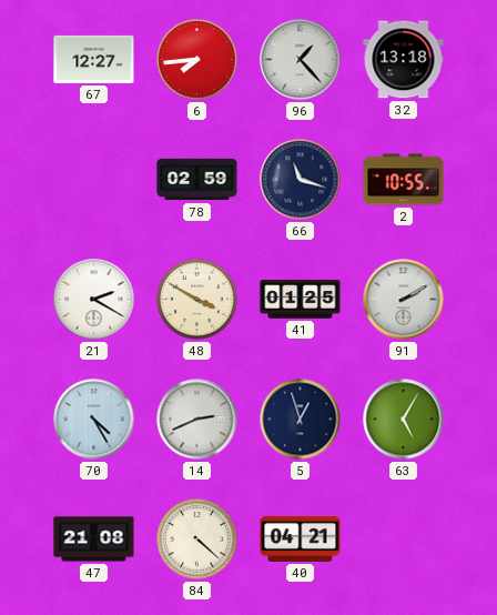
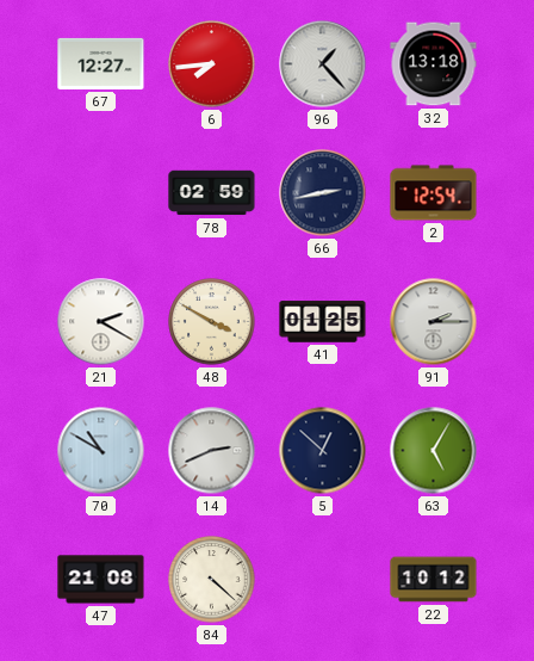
66: 11:18 -> 2:43
2: 10:55 -> 12:54
91: 2:10 -> 2:15
70: 4:25 -> 10:50
5: 12:57 -> 12:52
40: 04:21 -> none
22: none -> 10:12
